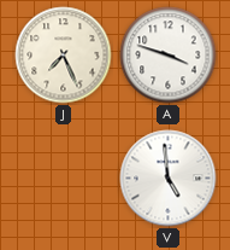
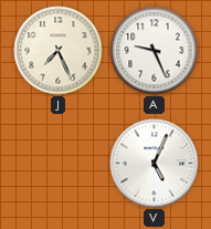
A: 3:48 -> 9:26
V: 4:59 -> 5:04
